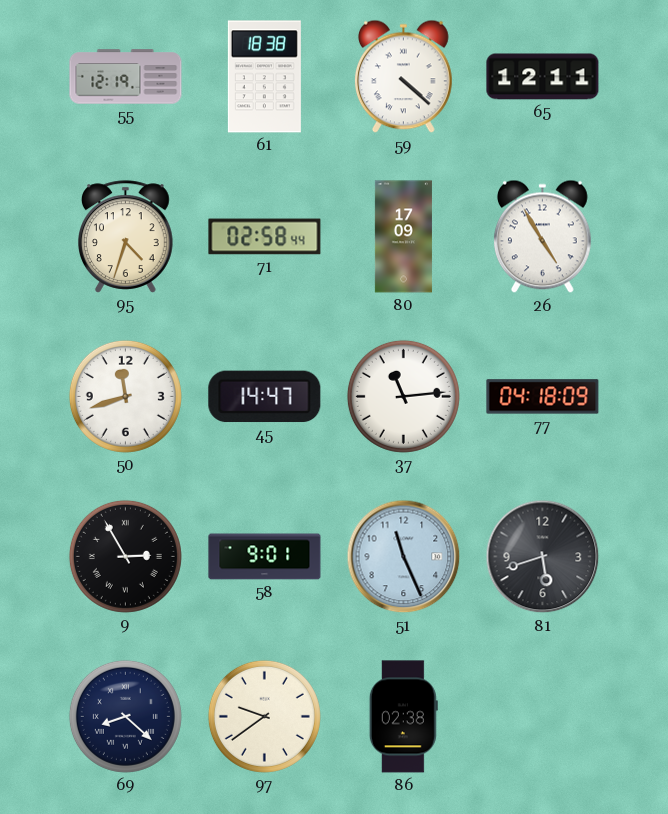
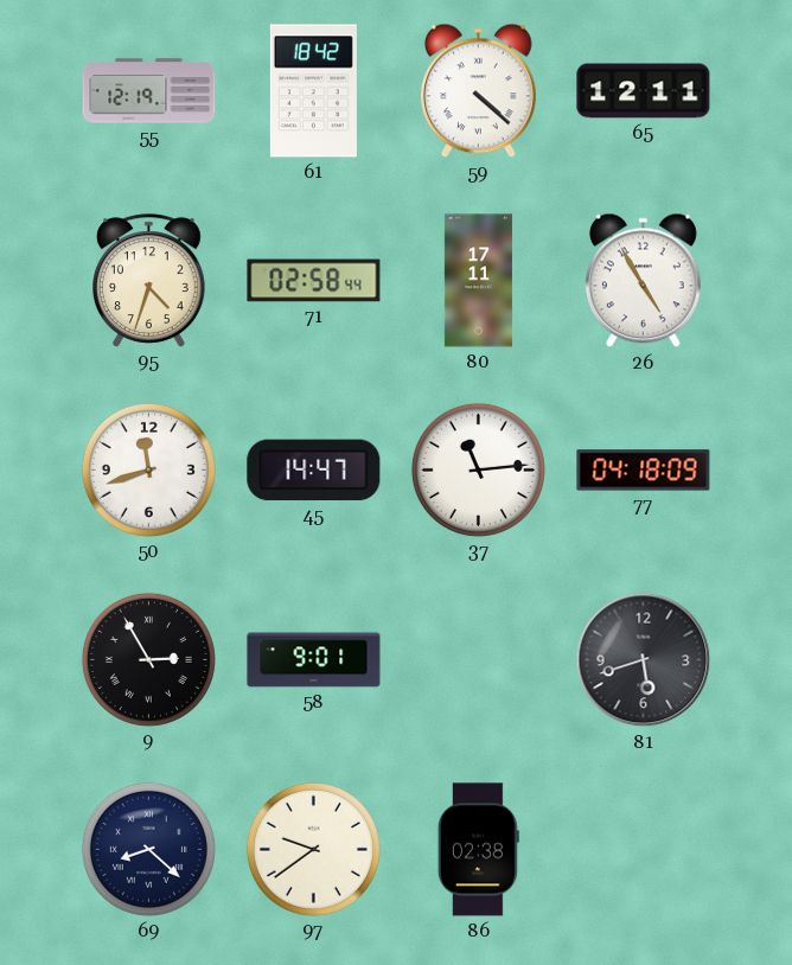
61: 18:38 -> 18:42
80: 17:09 -> 17:11
51: 11:26 -> none
